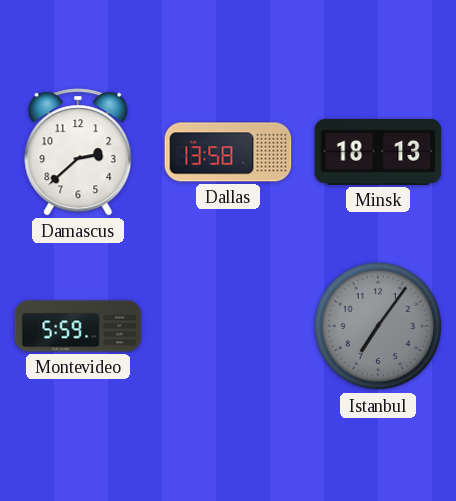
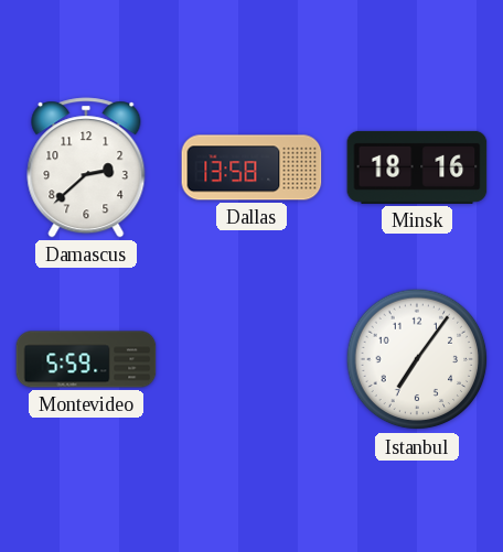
Minsk: 18:13 -> 18:16
Istanbul dial: grey -> white
